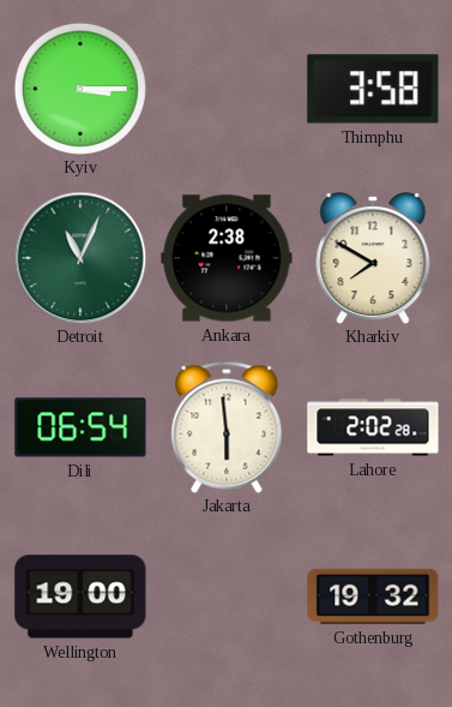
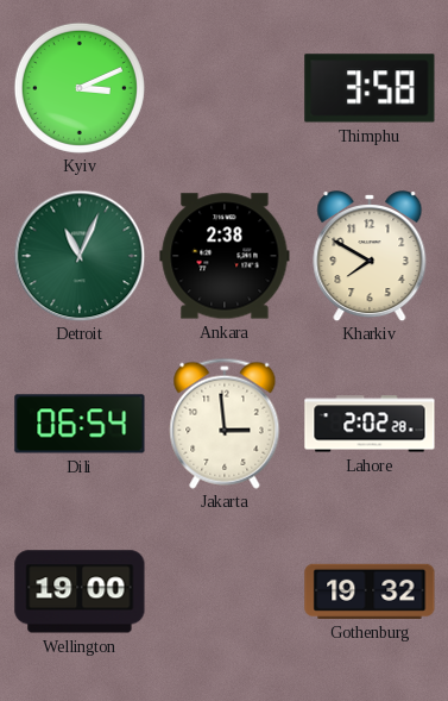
Kyiv: 3:15 -> 3:11
Jakarta: 5:59 -> 2:59
